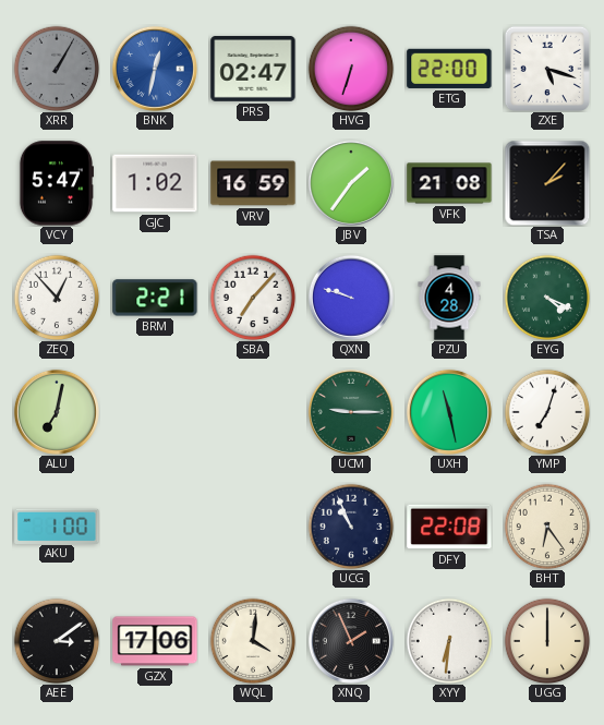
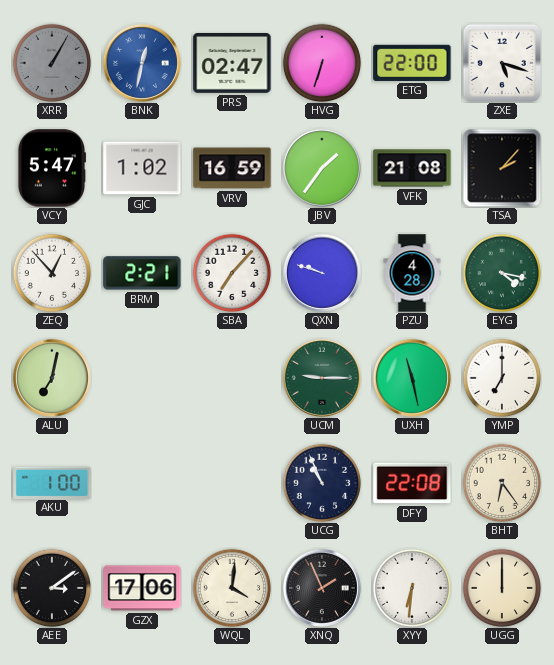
EYG: 4:19 -> 4:17
YMP: 7:03 -> 7:00
